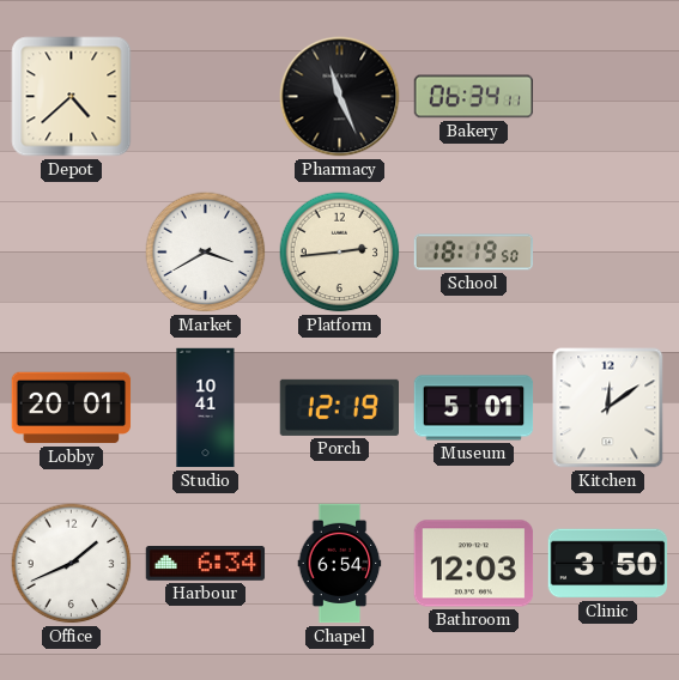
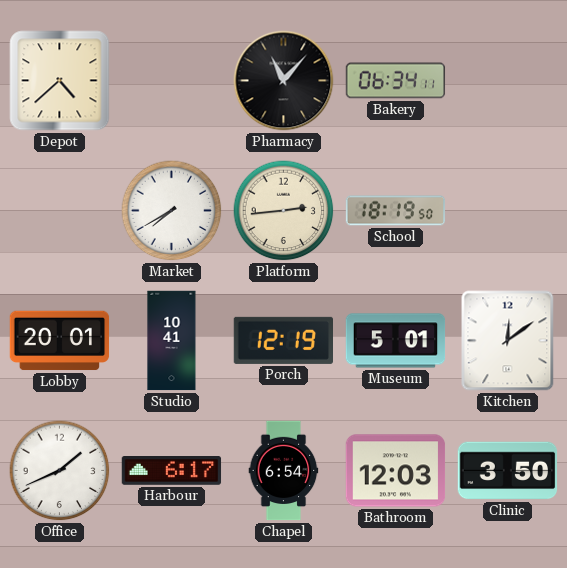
Pharmacy: 11:26 -> 11:07
Market: 3:40 -> 7:40
Harbour: 6:34 -> 6:17
